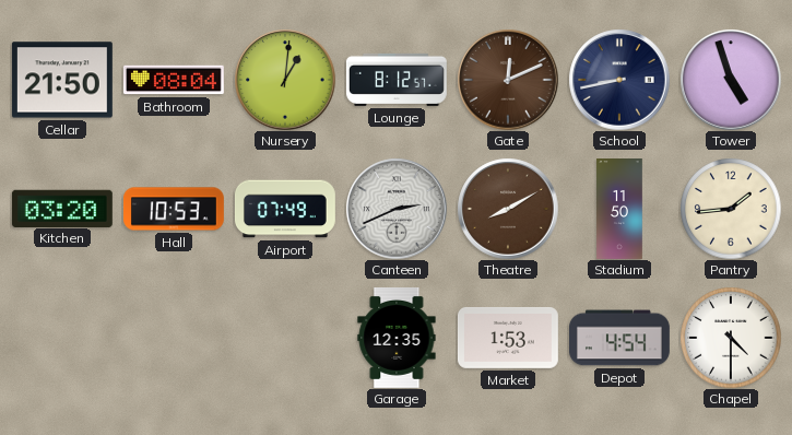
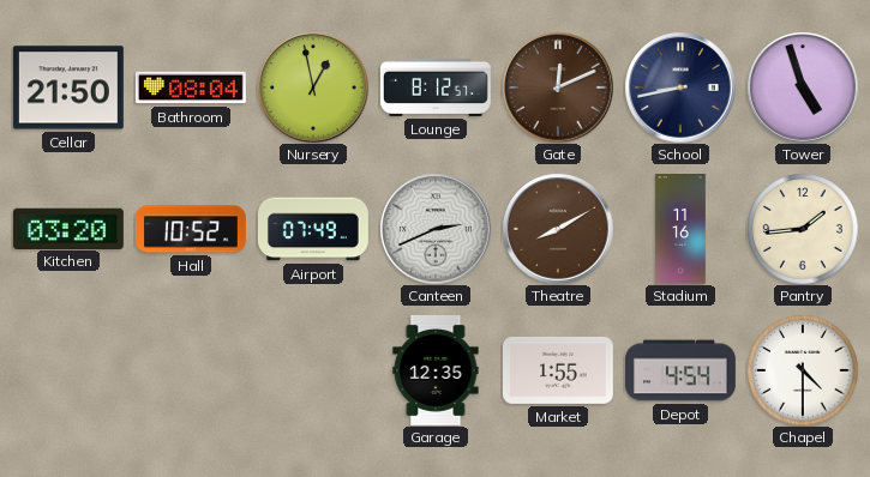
Nursery: 1:01 -> 12:58
Hall: 10:53 -> 10:52
Stadium: 11:50 -> 11:16
Market: 1:53 -> 1:55
